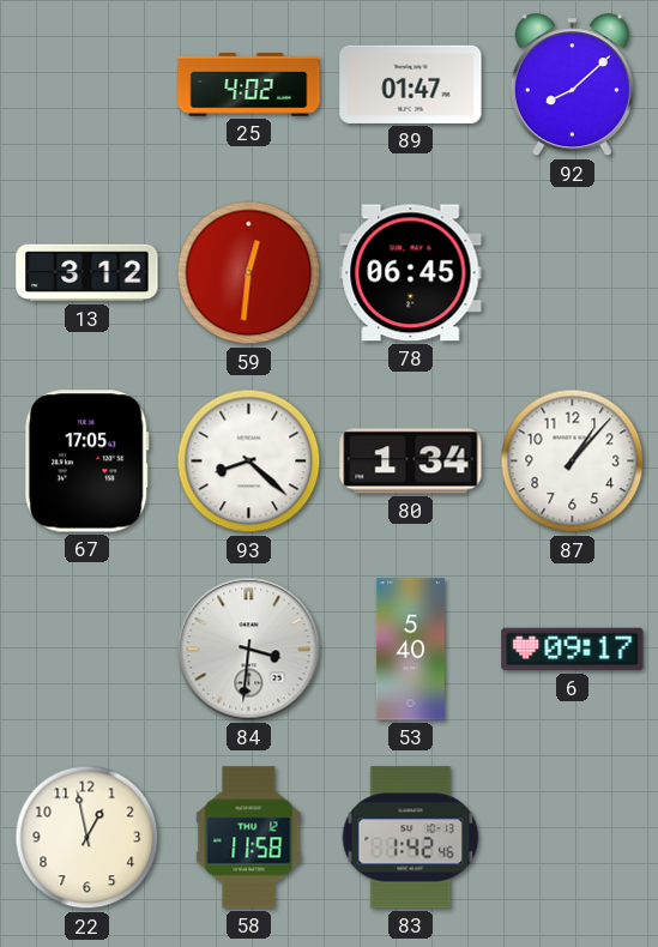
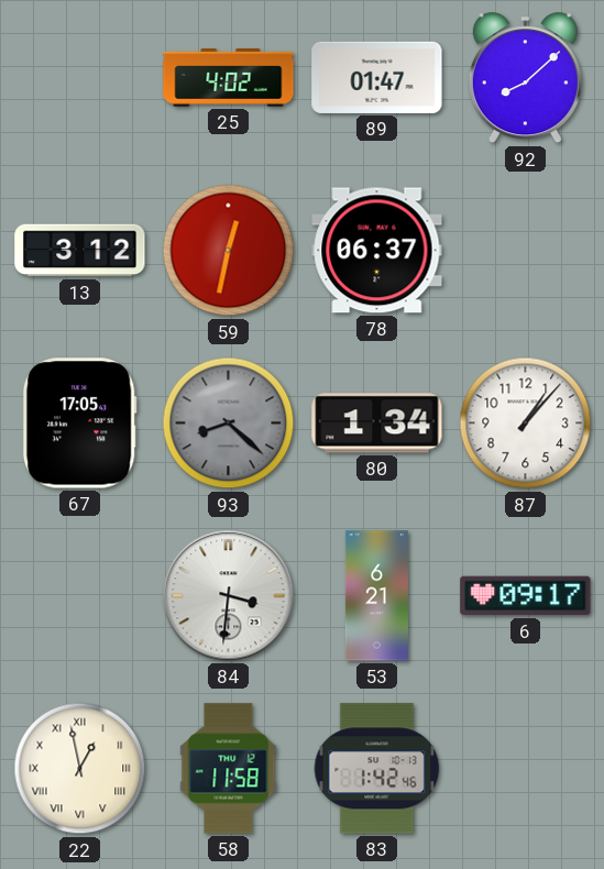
59: 12:31 -> 12:32
78: 06:45 -> 06:37
93 dial: white -> grey
53: 5:40 -> 6:21
22 numerals: Arabic -> Roman
